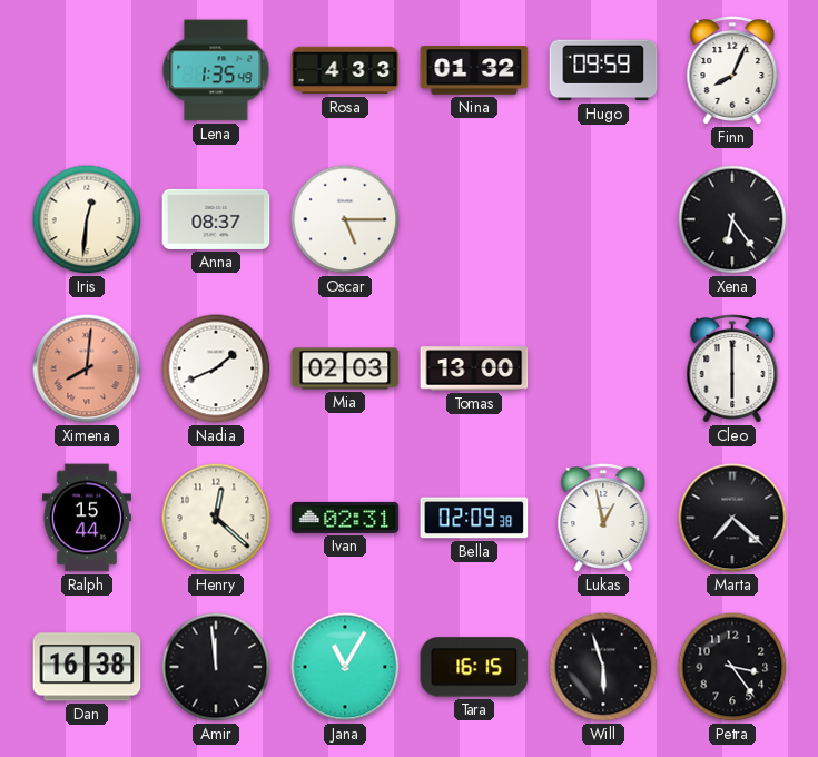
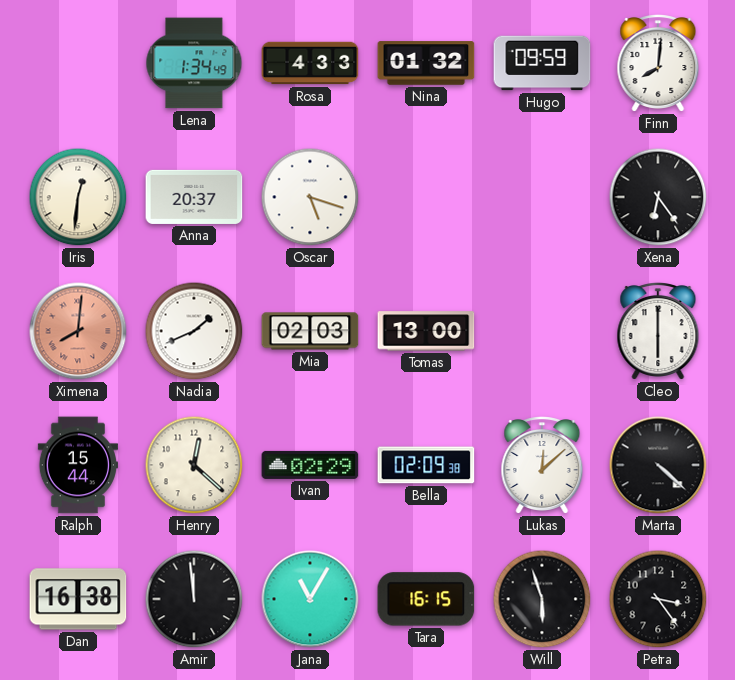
Lena: 1:35 -> 1:34
Finn: 8:04 -> 8:01
Anna: 08:37 -> 20:37
Oscar: 5:15 -> 5:18
Ivan: 02:31 -> 02:29
Lukas: 12:58 -> 12:08
Marta: 7:22 -> 4:22
